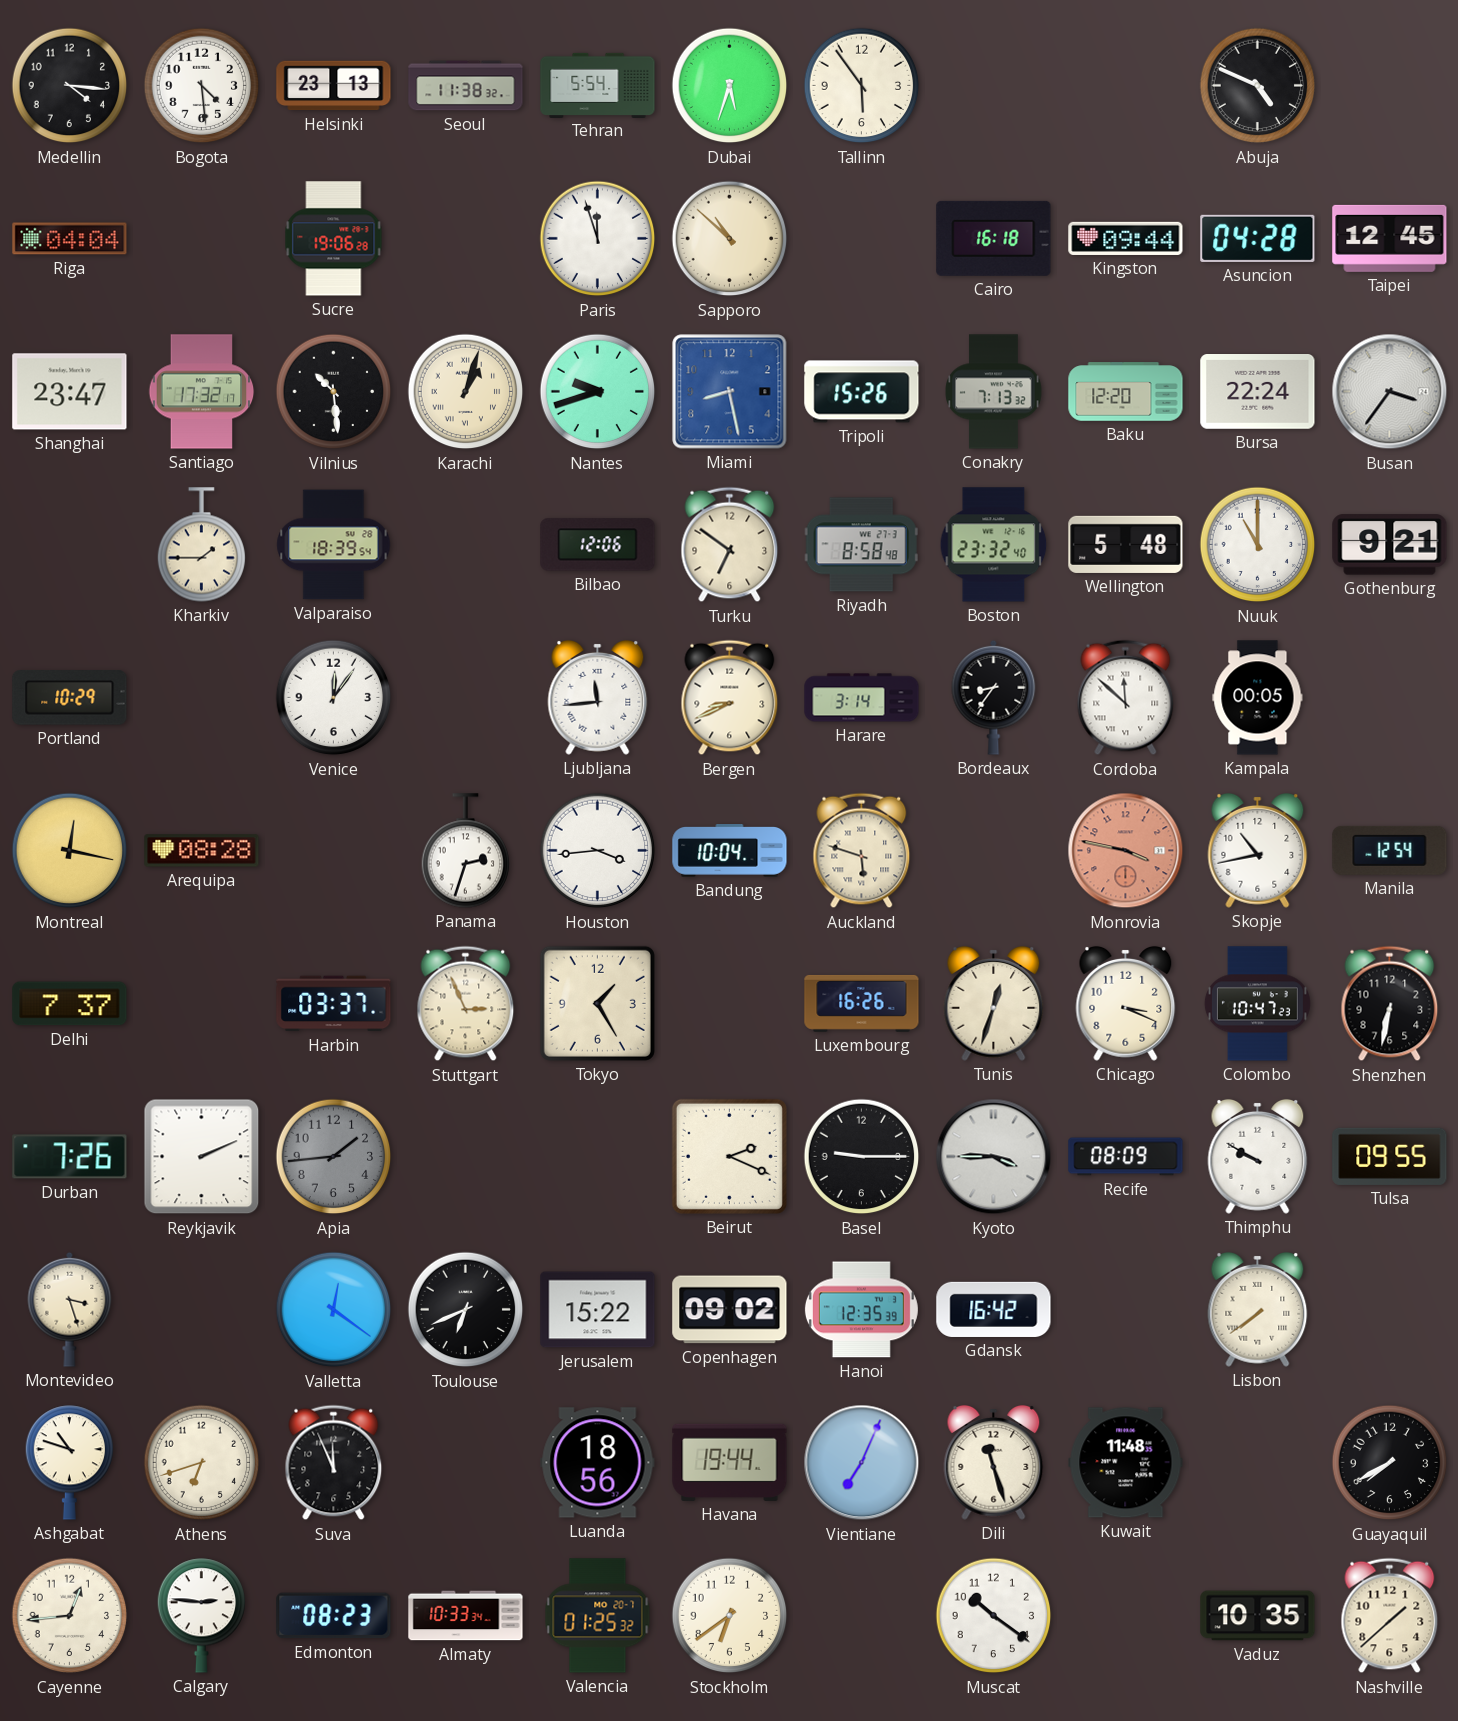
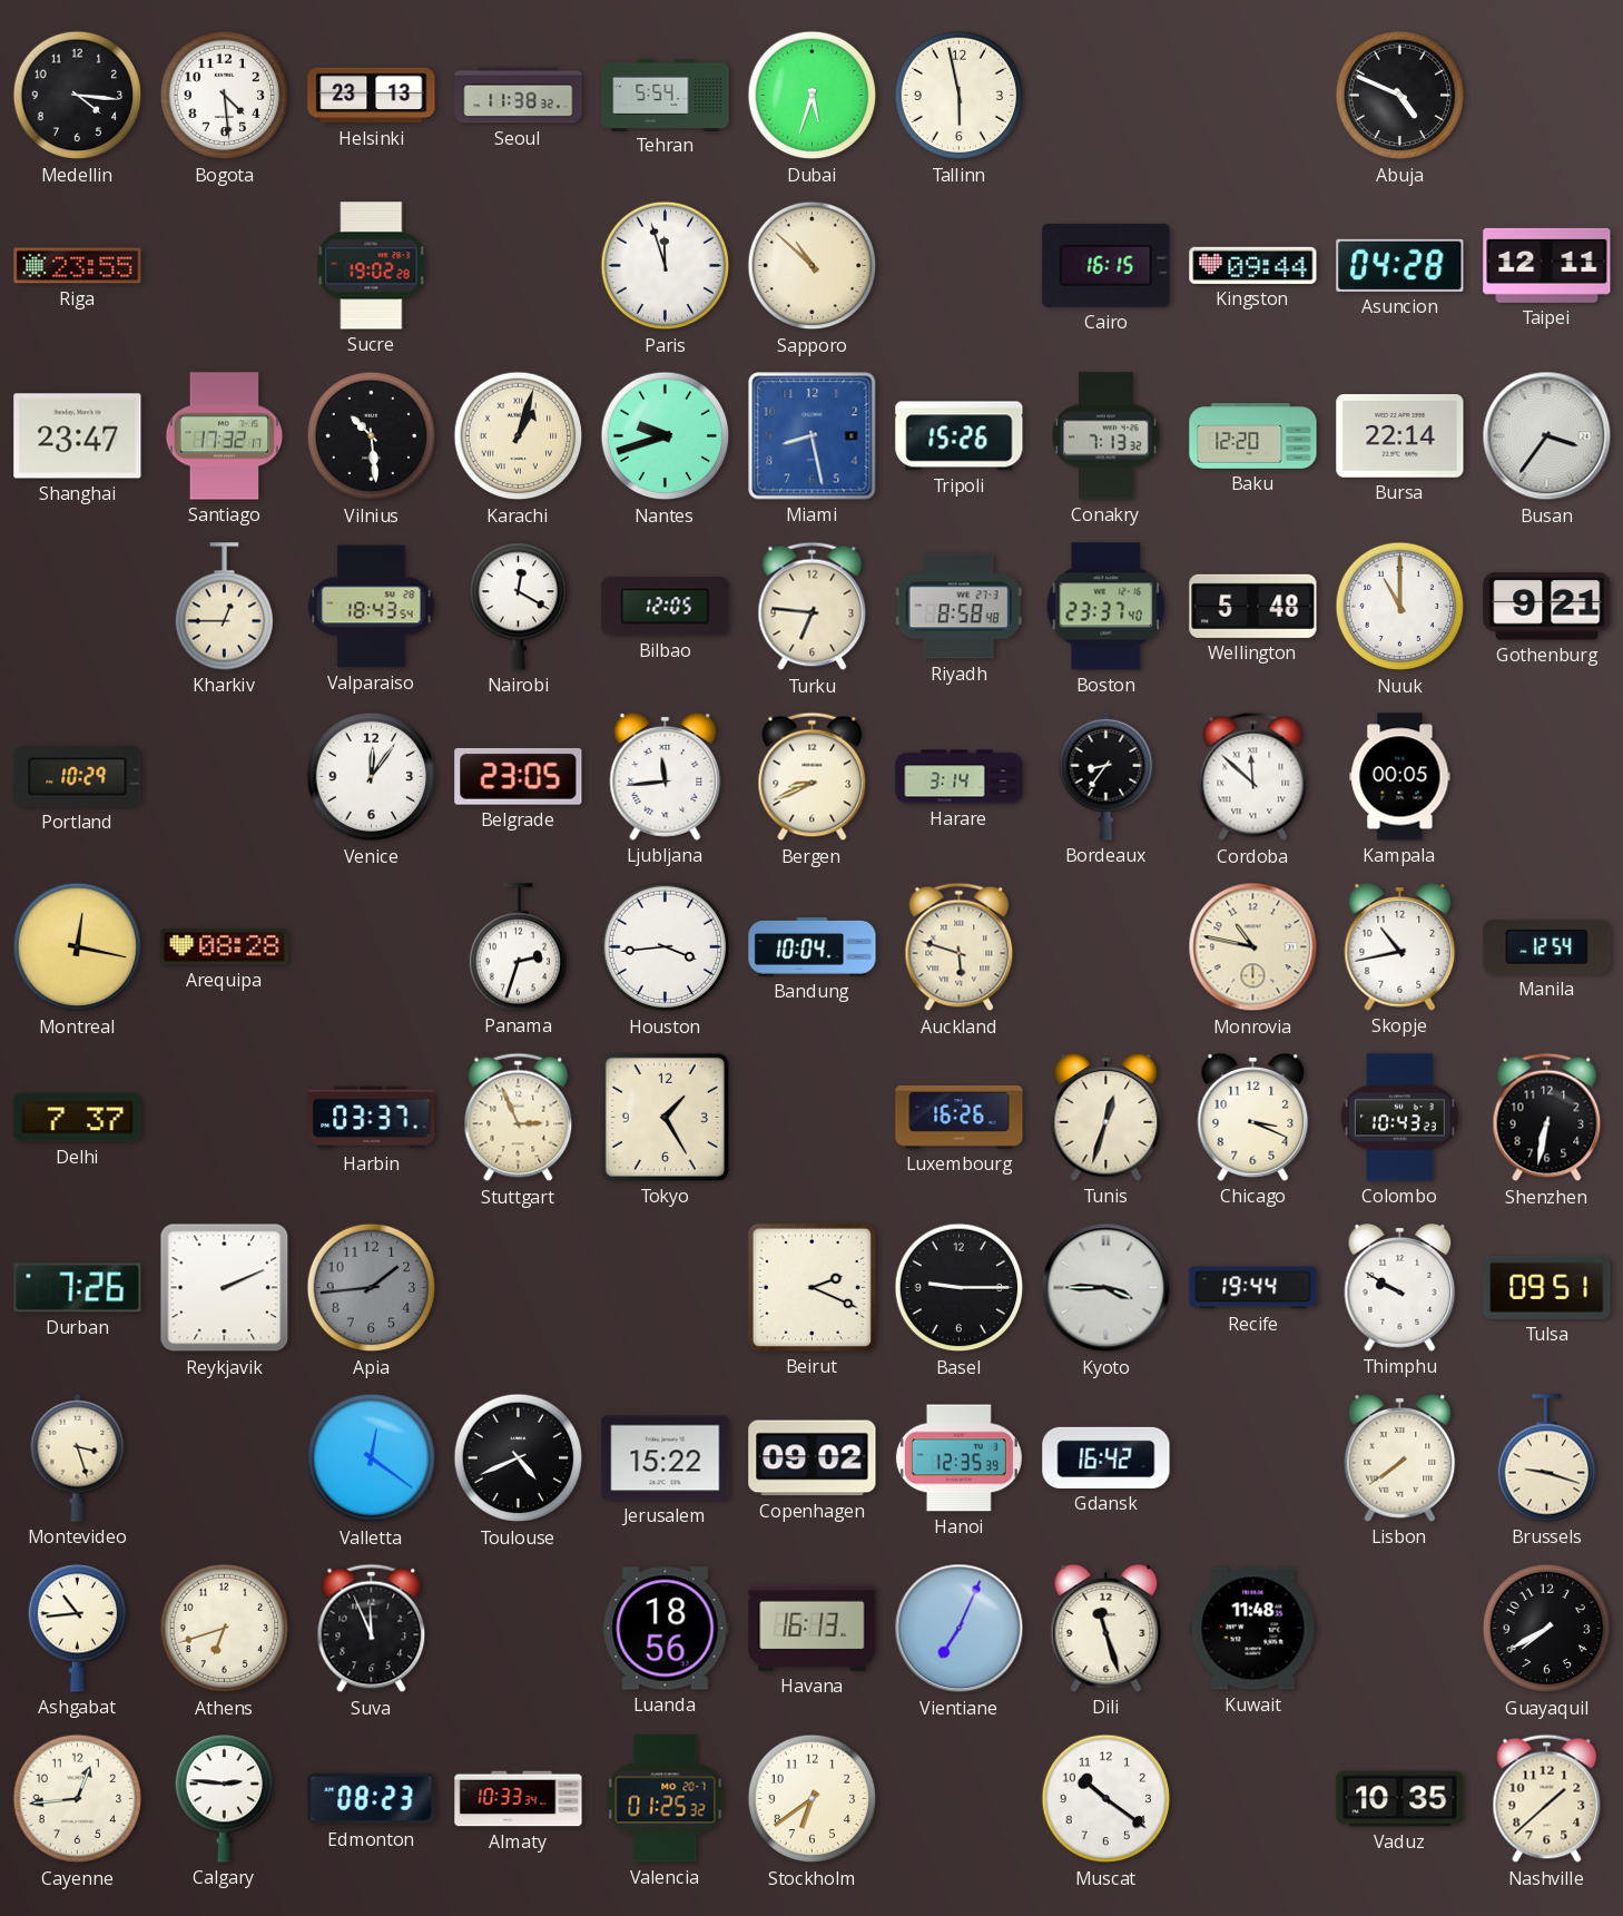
Tallinn: 5:54 -> 5:58
Riga: 04:04 -> 23:55
Sucre: 19:06 -> 19:02
Cairo: 16:18 -> 16:15
Taipei: 12:45 -> 12:11
Bursa: 22:24 -> 22:14
Kharkiv: 1:45 -> 12:45
Valparaiso: 18:39 -> 18:43
Nairobi: none -> 12:20
Bilbao: 12:06 -> 12:05
Turku: 6:51 -> 6:46
Boston: 23:32 -> 23:37
Belgrade: none -> 23:05
Monrovia: 3:47 -> 10:47
Monrovia dial: salmon -> cream
Colombo: 10:47 -> 10:43
Recife: 08:09 -> 19:44
Tulsa: 09:55 -> 09:51
Toulouse: 6:41 -> 4:41
Brussels: none -> 9:18
Ashgabat: 10:48 -> 10:44
Havana: 19:44 -> 16:13
